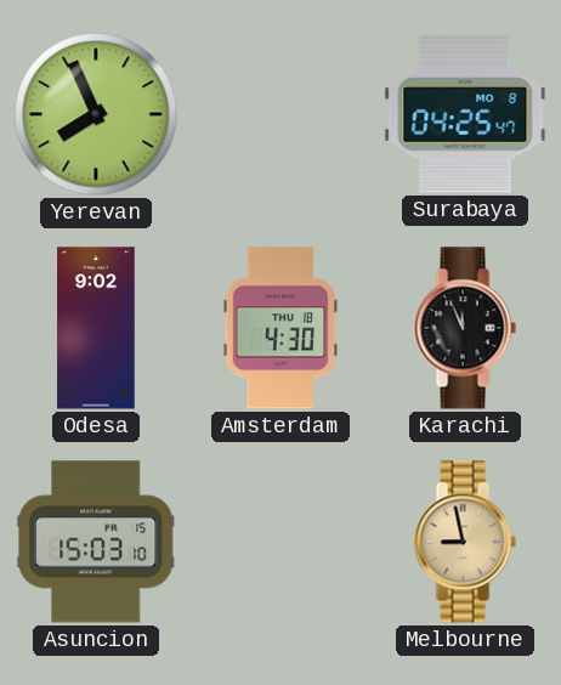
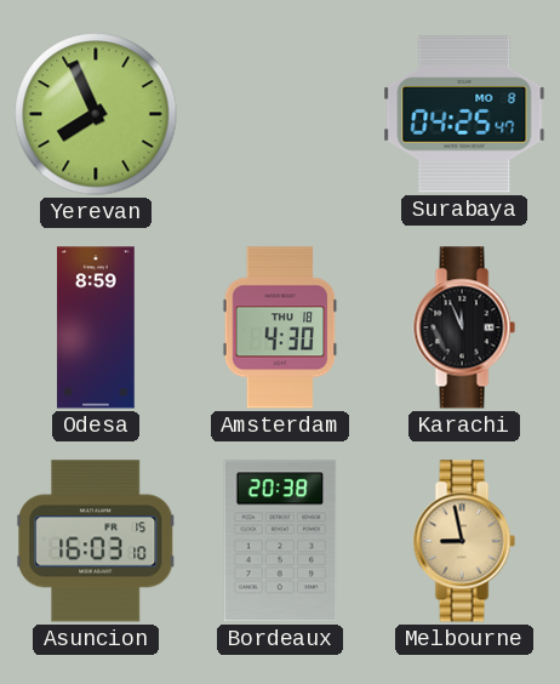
Odesa: 9:02 -> 8:59
Asuncion: 15:03 -> 16:03
Bordeaux: none -> 20:38
